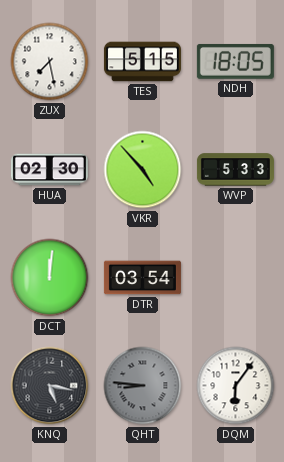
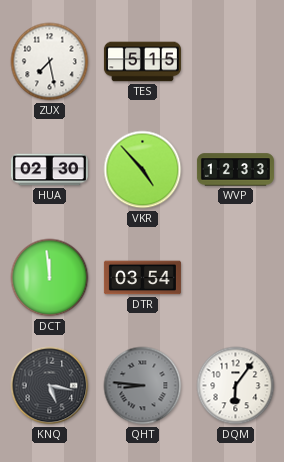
NDH: 18:05 -> none
WVP: 5:33 -> 12:33
DCT: 12:01 -> 11:59
